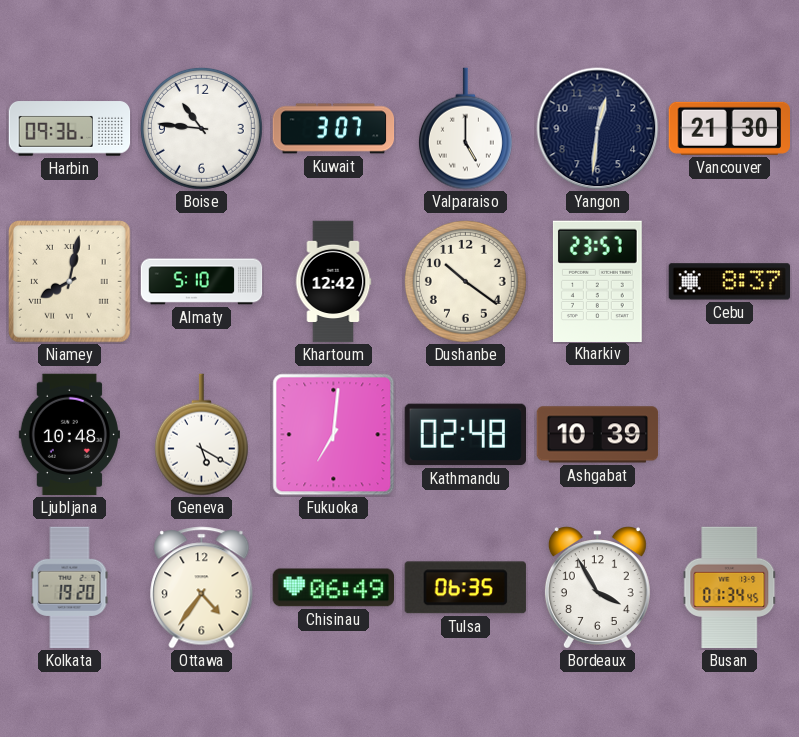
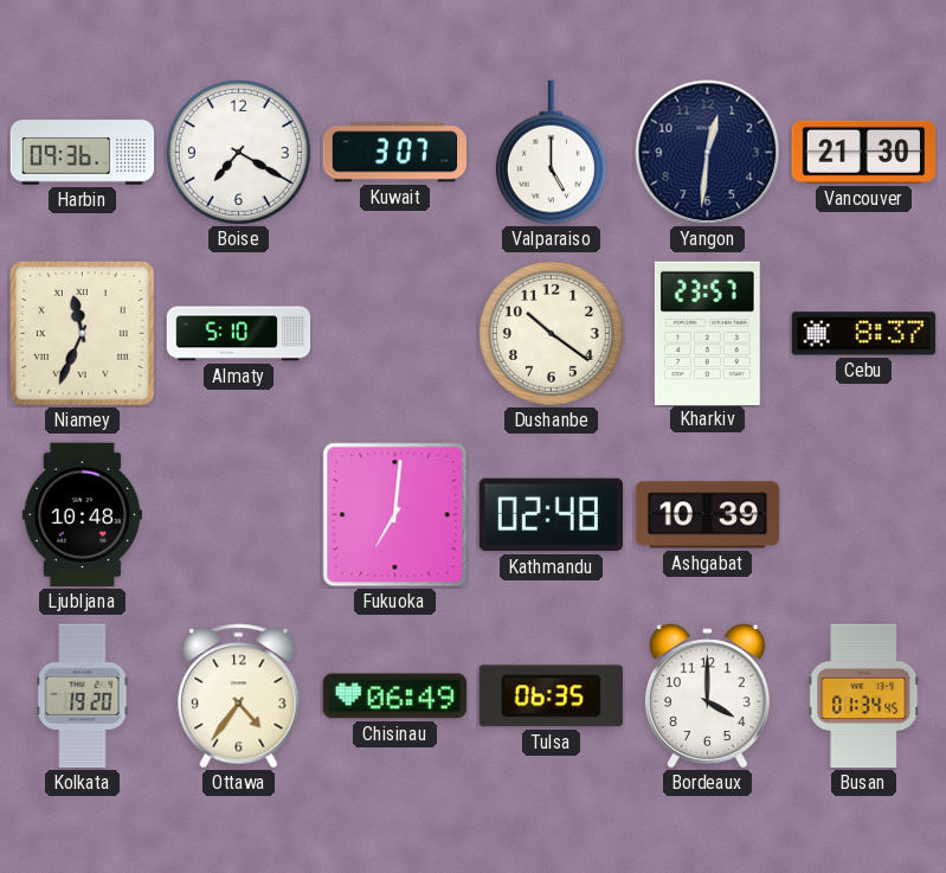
Boise: 10:46 -> 7:20
Niamey: 8:02 -> 11:34
Khartoum: 12:42 -> none
Geneva: 5:20 -> none
Bordeaux: 3:55 -> 4:00
